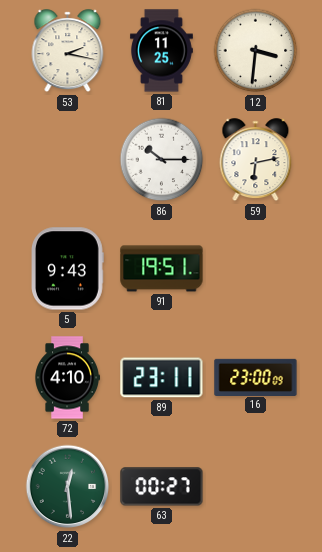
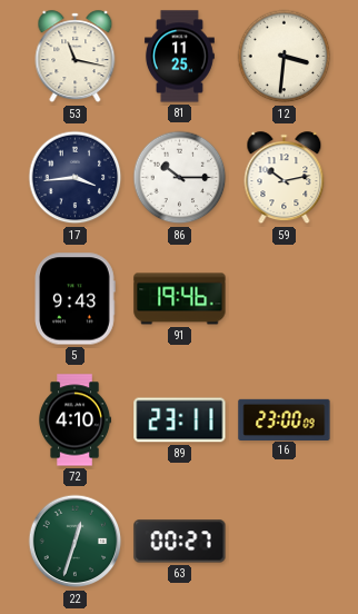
53: 2:17 -> 11:17
17: none -> 3:44
59: 6:13 -> 10:13
91: 19:51 -> 19:46
22: 12:29 -> 12:33
